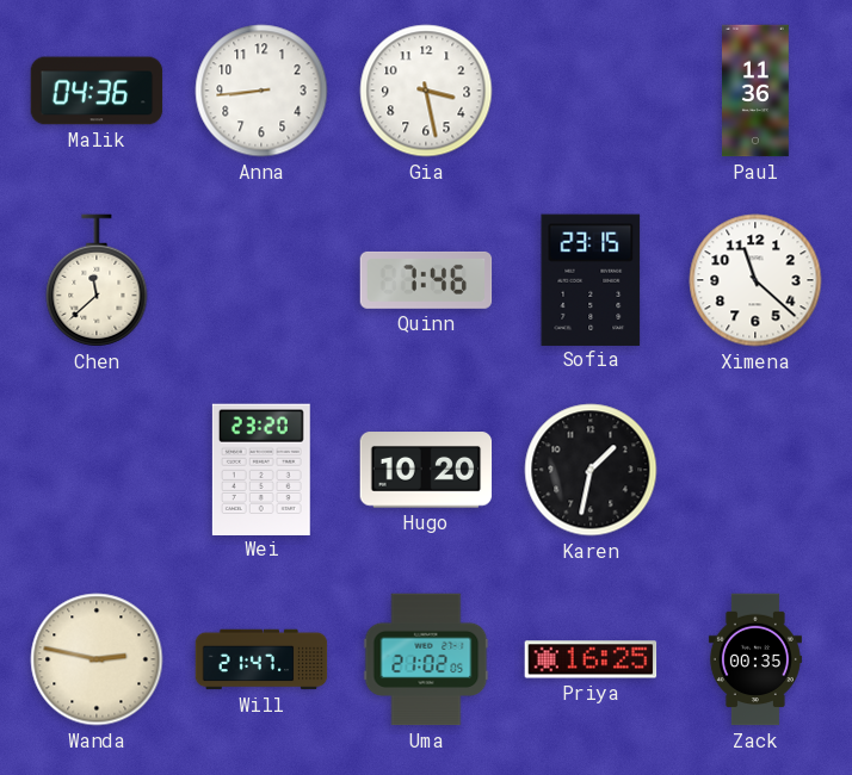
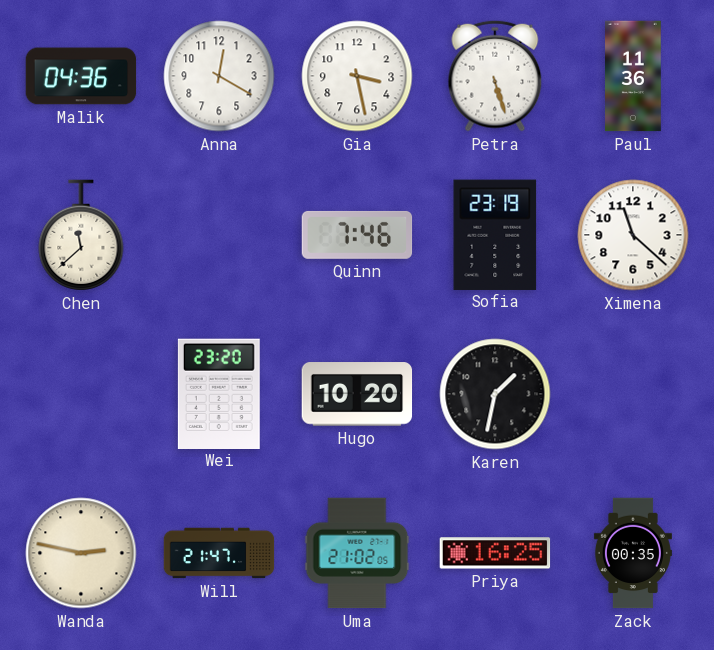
Anna: 8:44 -> 12:20
Petra: none -> 5:27
Sofia: 23:15 -> 23:19
